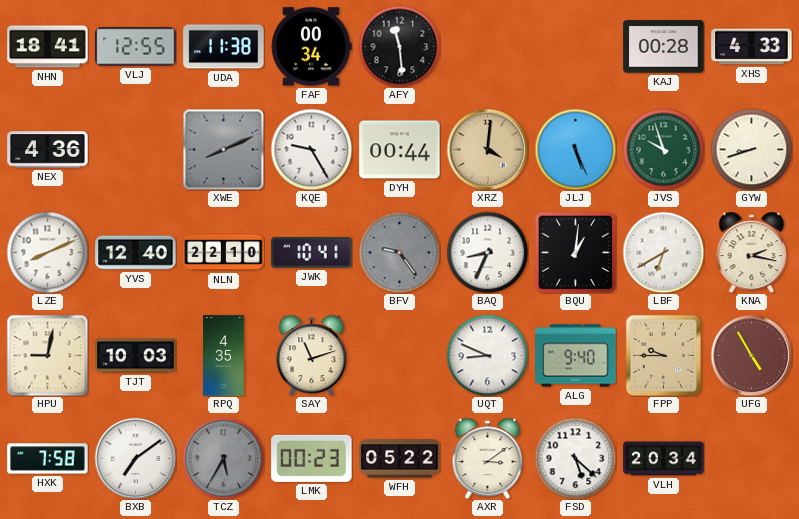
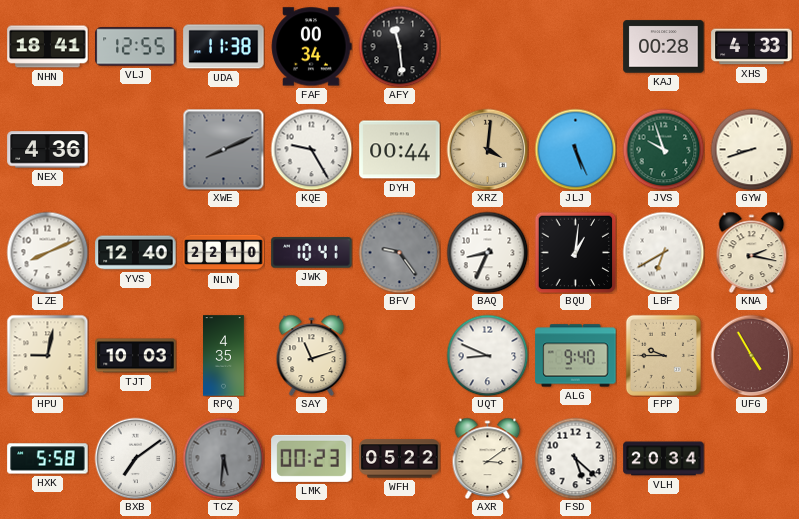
HXK: 7:58 -> 5:58
TCZ: 5:35 -> 5:31
